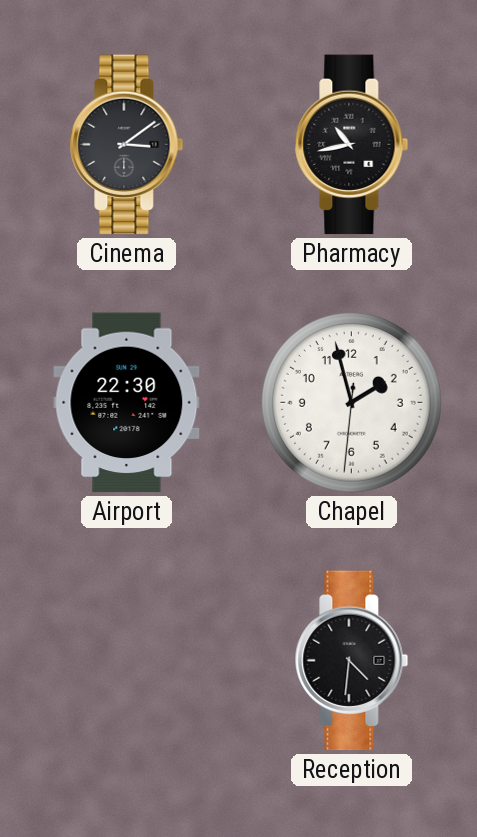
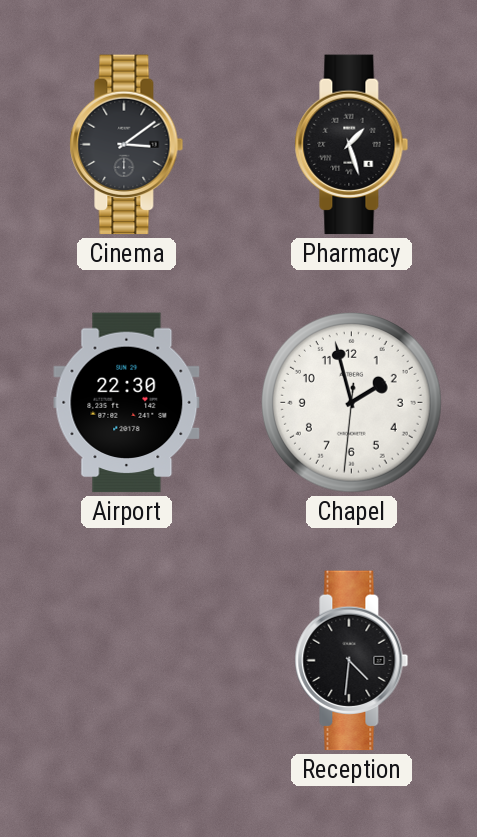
Pharmacy: 10:43 -> 1:27
